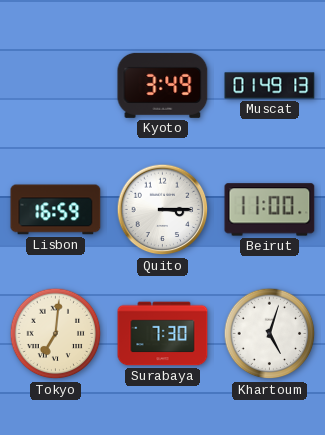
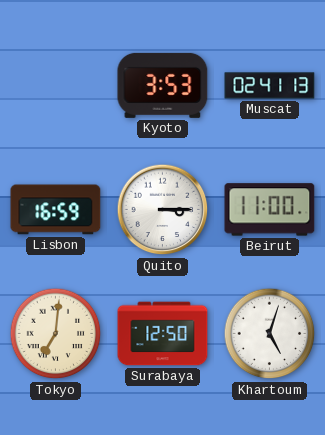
Kyoto: 3:49 -> 3:53
Muscat: 01:49 -> 02:41
Surabaya: 7:30 -> 12:50
